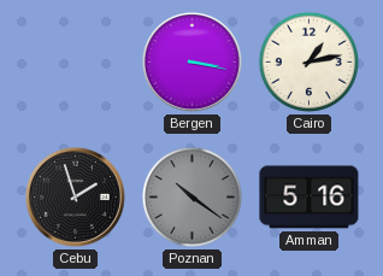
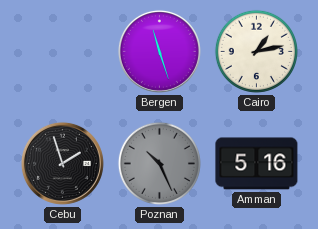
Bergen: 3:17 -> 11:27
Poznan: 10:21 -> 10:26
